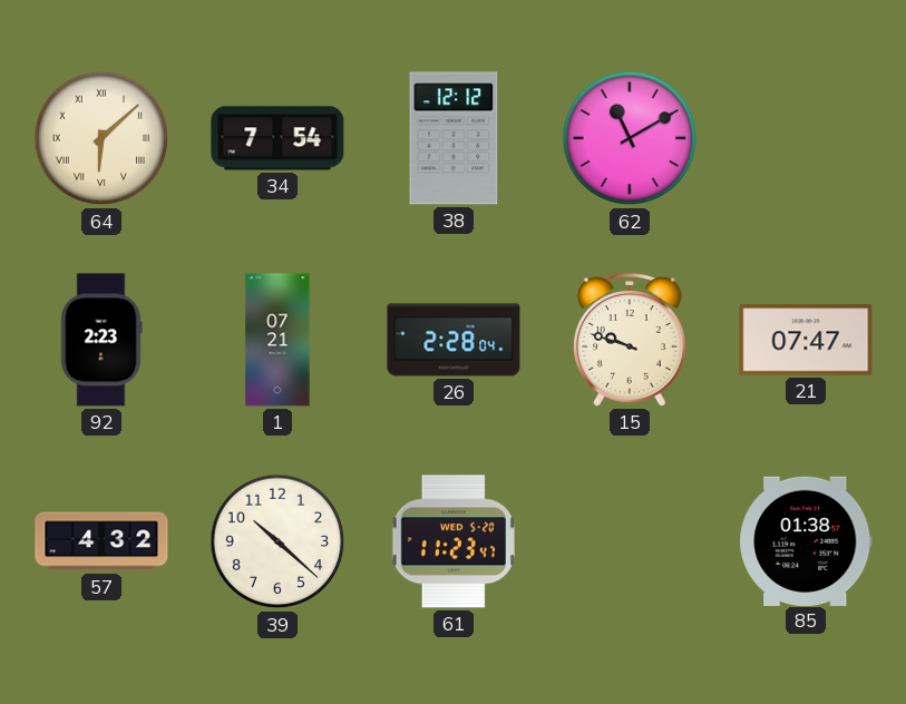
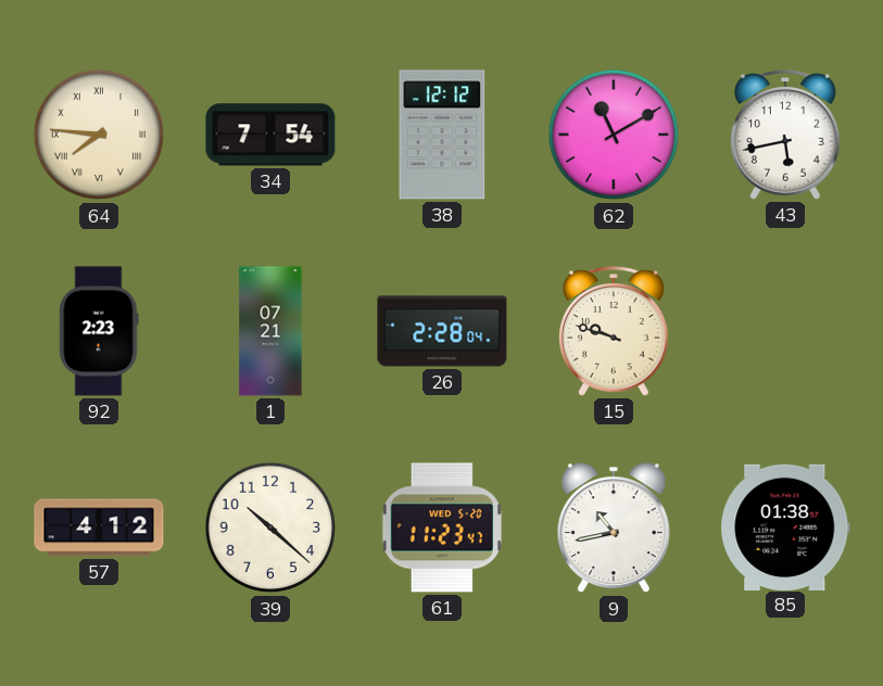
64: 6:08 -> 7:46
43: none -> 5:43
21: 07:47 -> none
57: 4:32 -> 4:12
9: none -> 10:43
